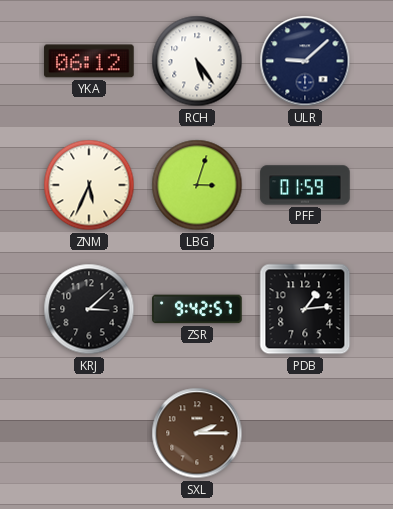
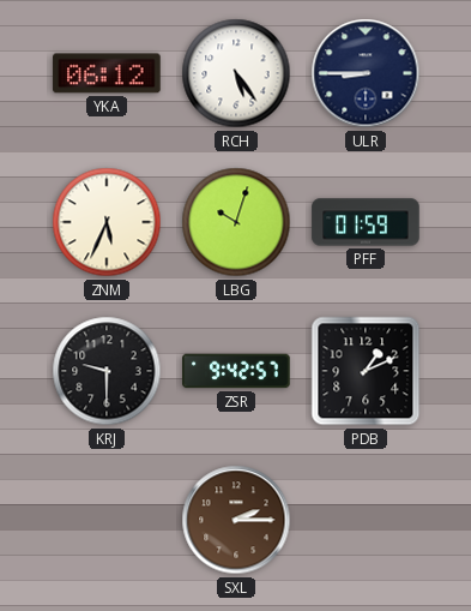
ULR: 9:08 -> 8:45
LBG: 3:03 -> 10:03
KRJ: 3:08 -> 9:30
PDB: 1:14 -> 1:11
